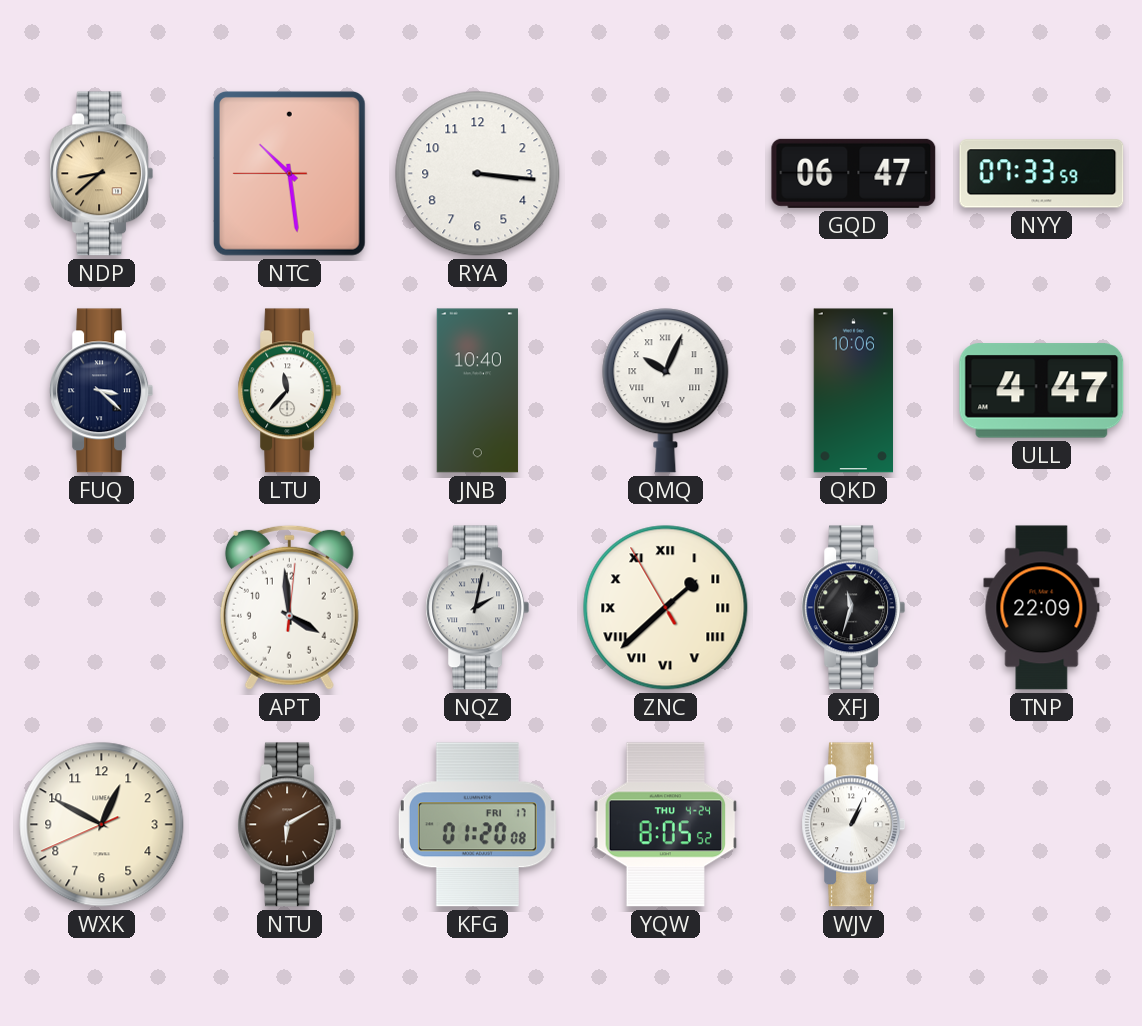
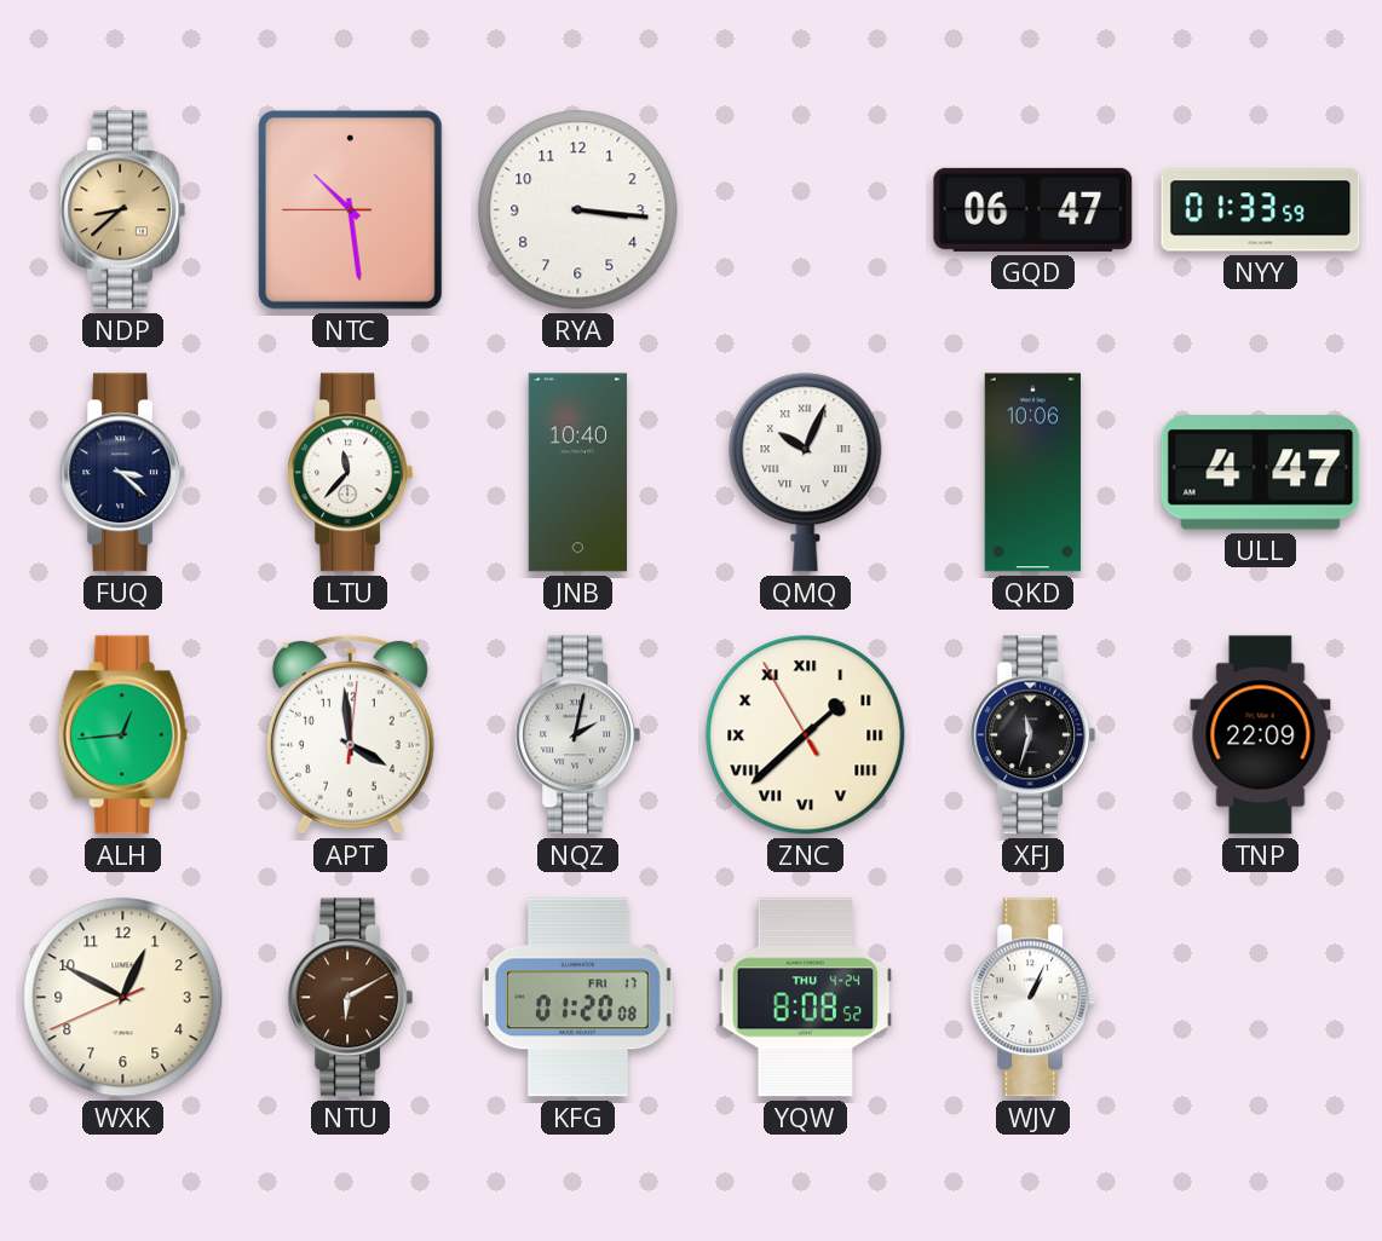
NYY: 07:33 -> 01:33
ALH: none -> 12:44
YQW: 8:05 -> 8:08
